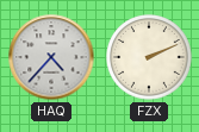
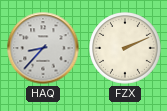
HAQ: 4:37 -> 8:37
